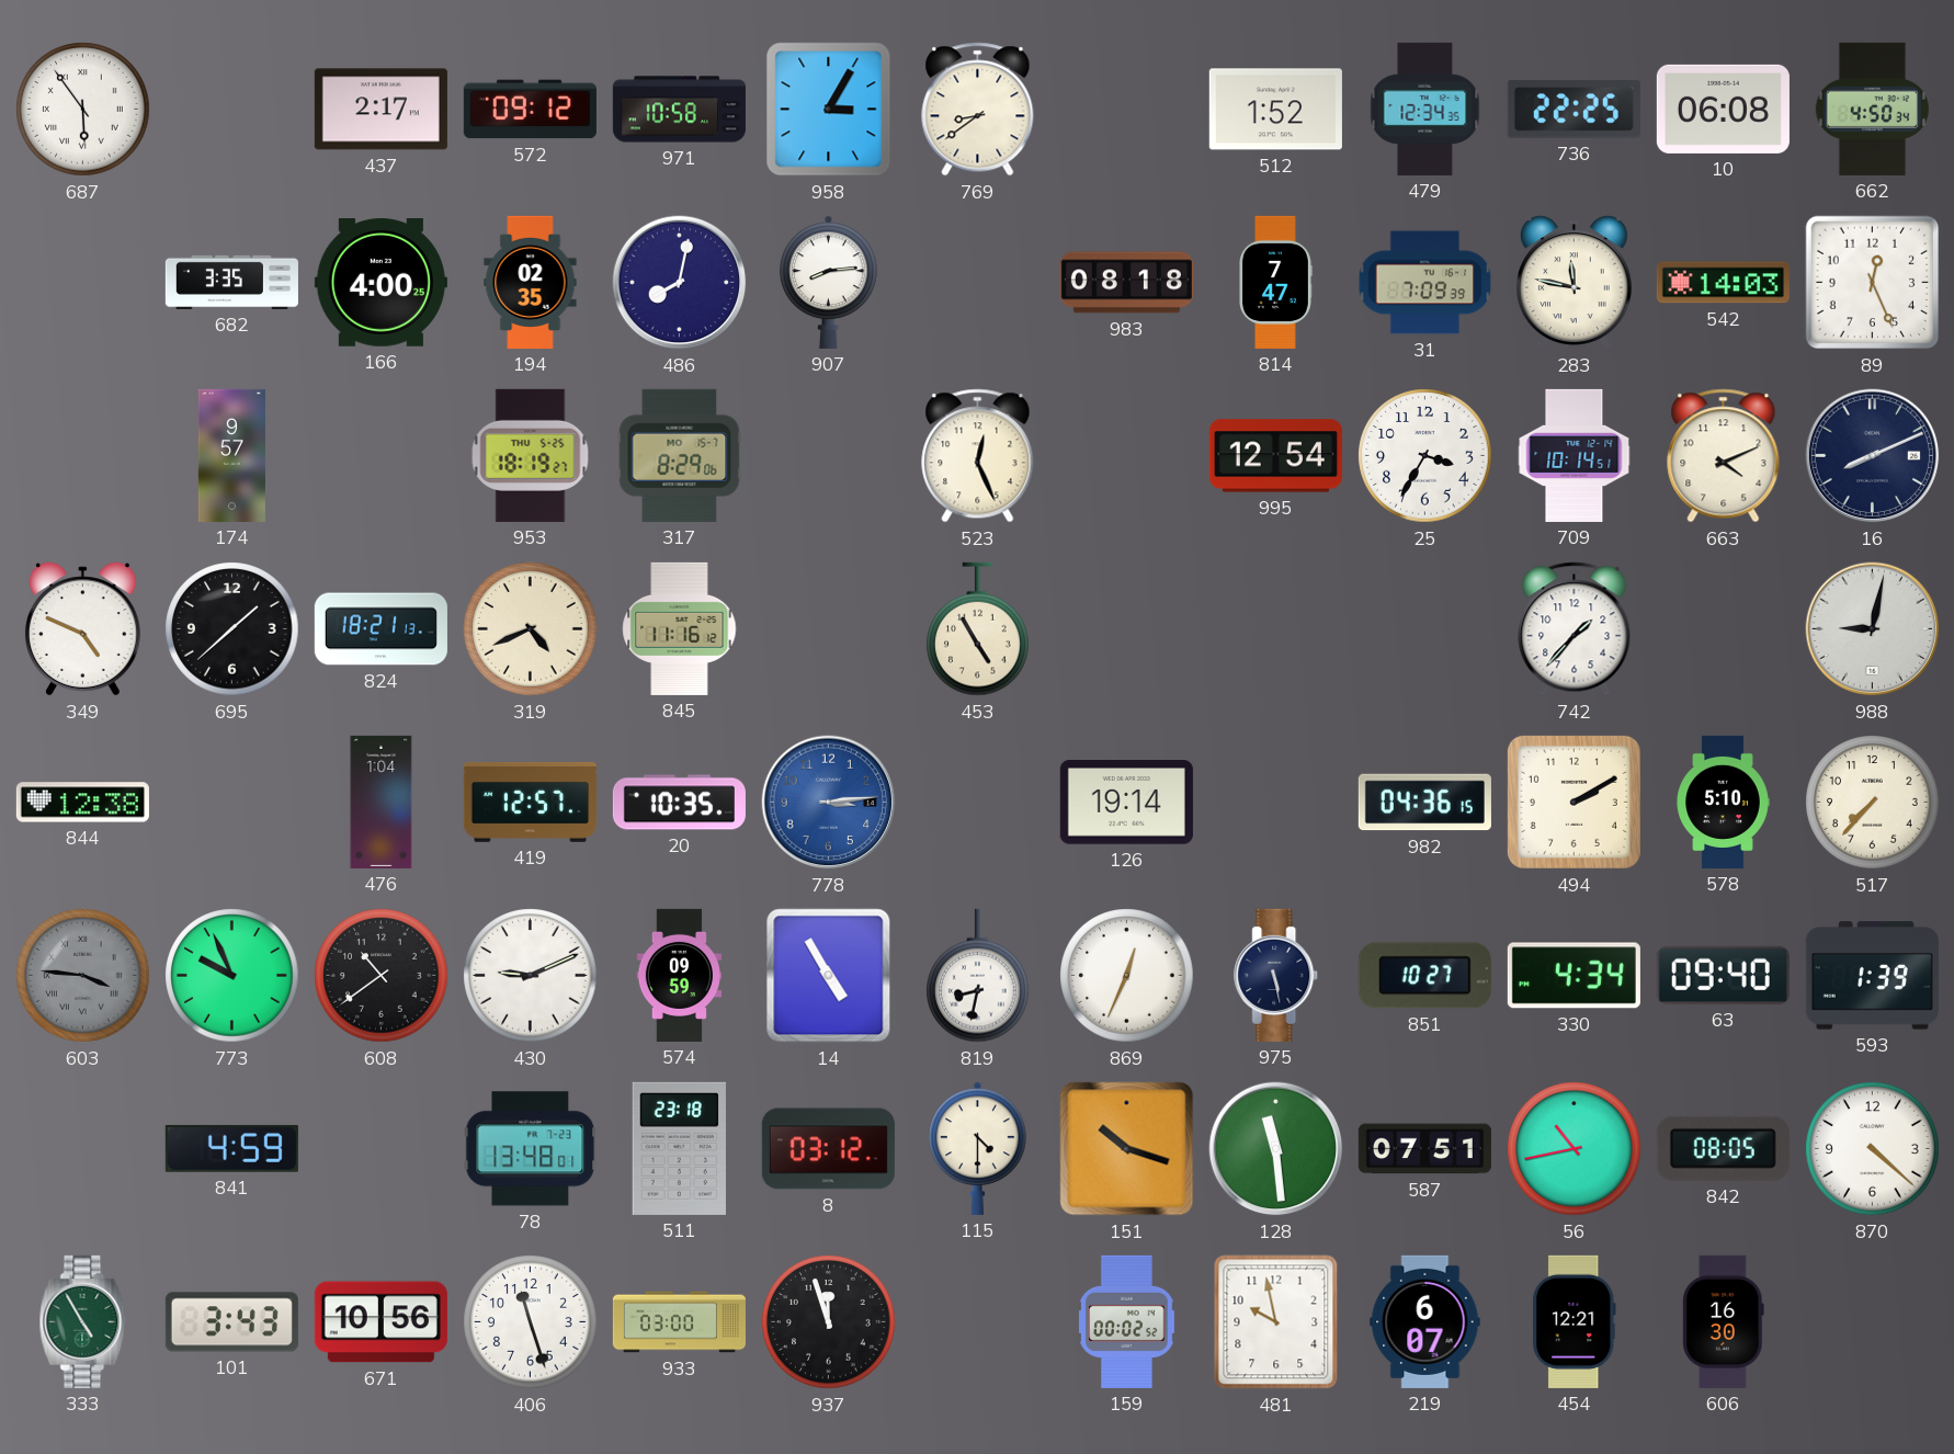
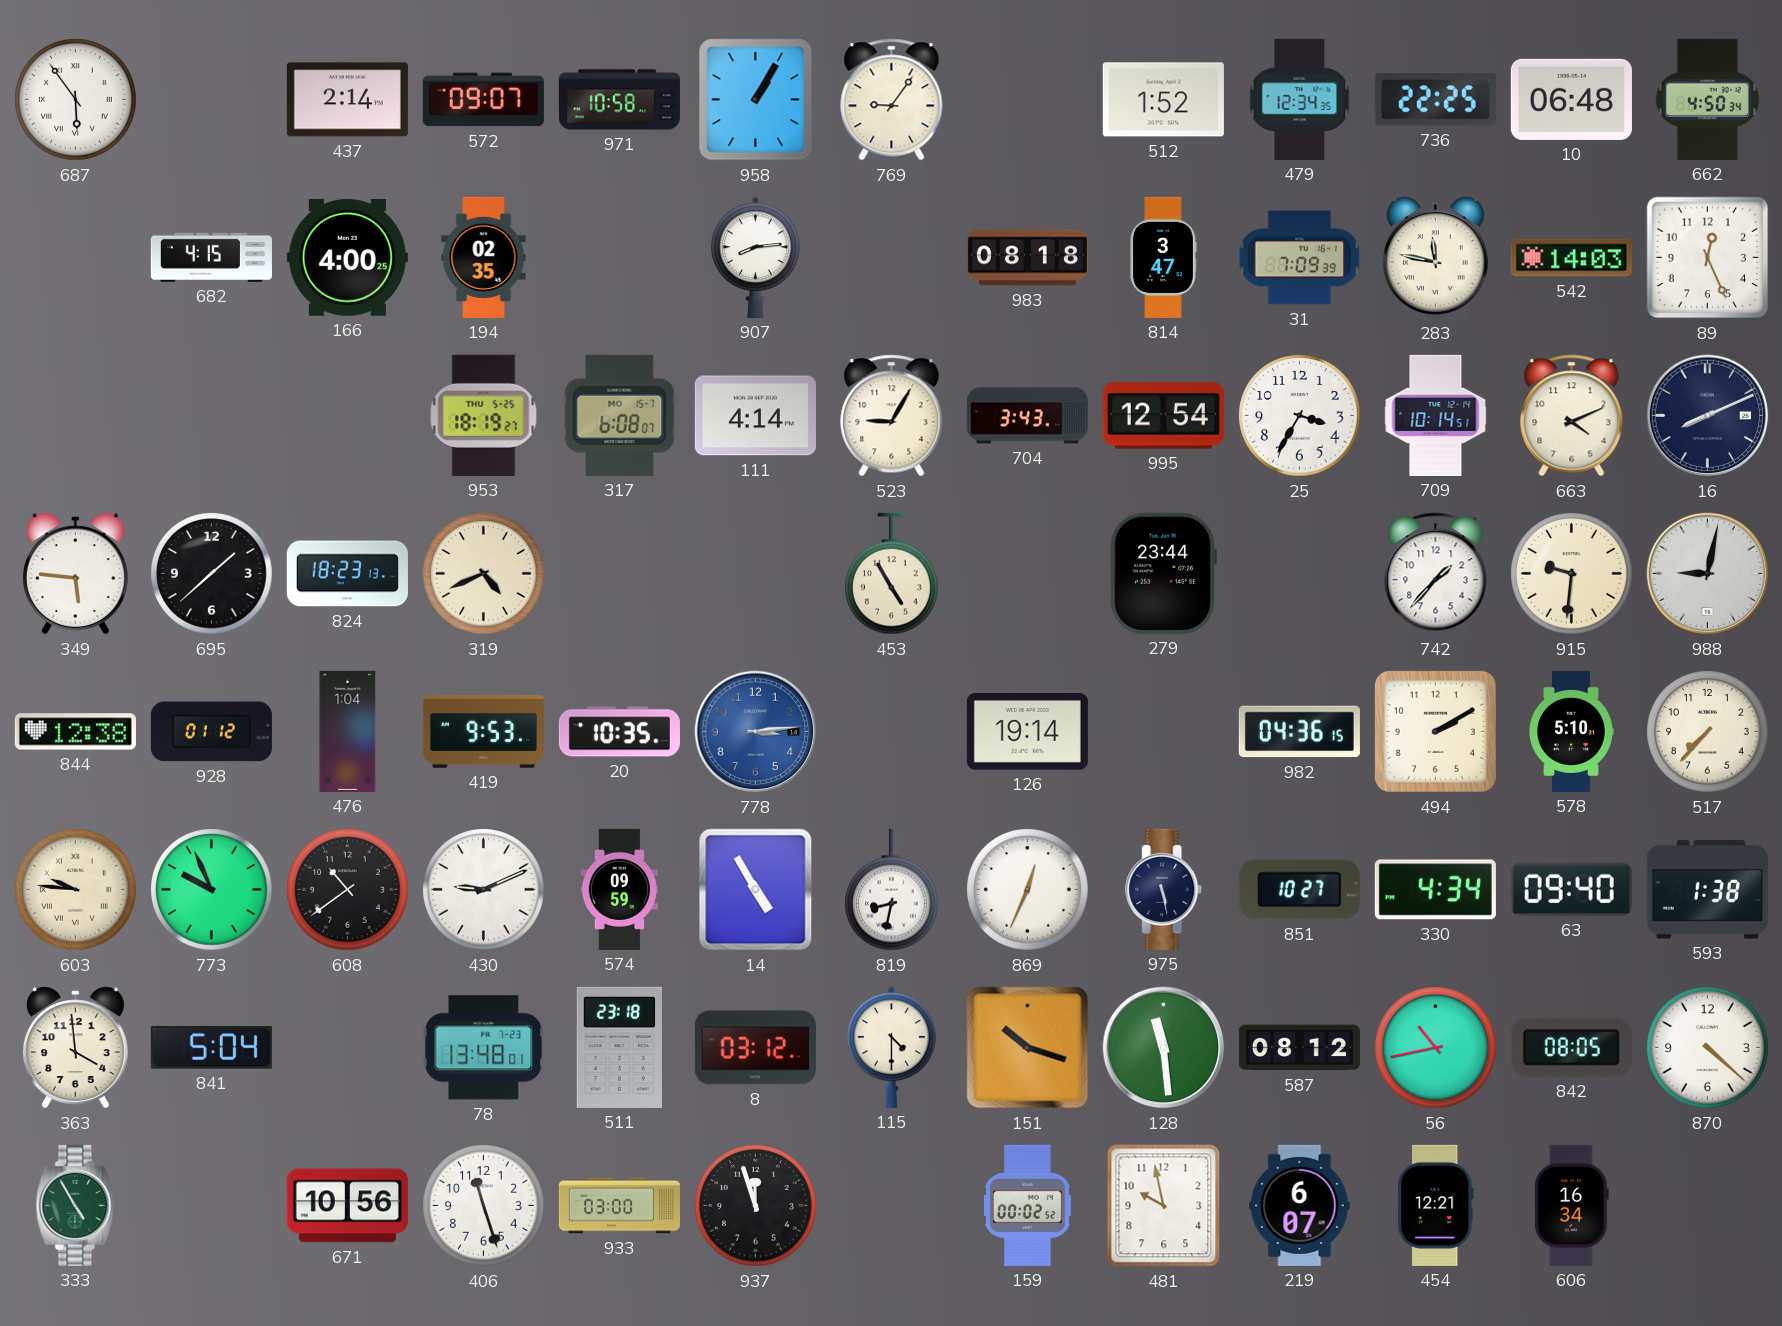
437: 2:17 -> 2:14
572: 09:12 -> 09:07
958: 3:05 -> 1:05
769: 8:39 -> 9:06
10: 06:08 -> 06:48
682: 3:35 -> 4:15
486: 8:02 -> none
814: 7:47 -> 3:47
174: 9:57 -> none
317: 8:29 -> 6:08
111: none -> 4:14
523: 12:26 -> 9:05
704: none -> 3:43
349: 4:49 -> 5:46
824: 18:21 -> 18:23
845: 11:16 -> none
279: none -> 23:44
915: none -> 9:31
928: none -> 01:12
419: 12:57 -> 9:53
603: 3:46 -> 9:46
603 dial: grey -> cream
593: 1:39 -> 1:38
363: none -> 3:59
841: 4:59 -> 5:04
587: 07:51 -> 08:12
101: 3:43 -> none
606: 16:30 -> 16:34
